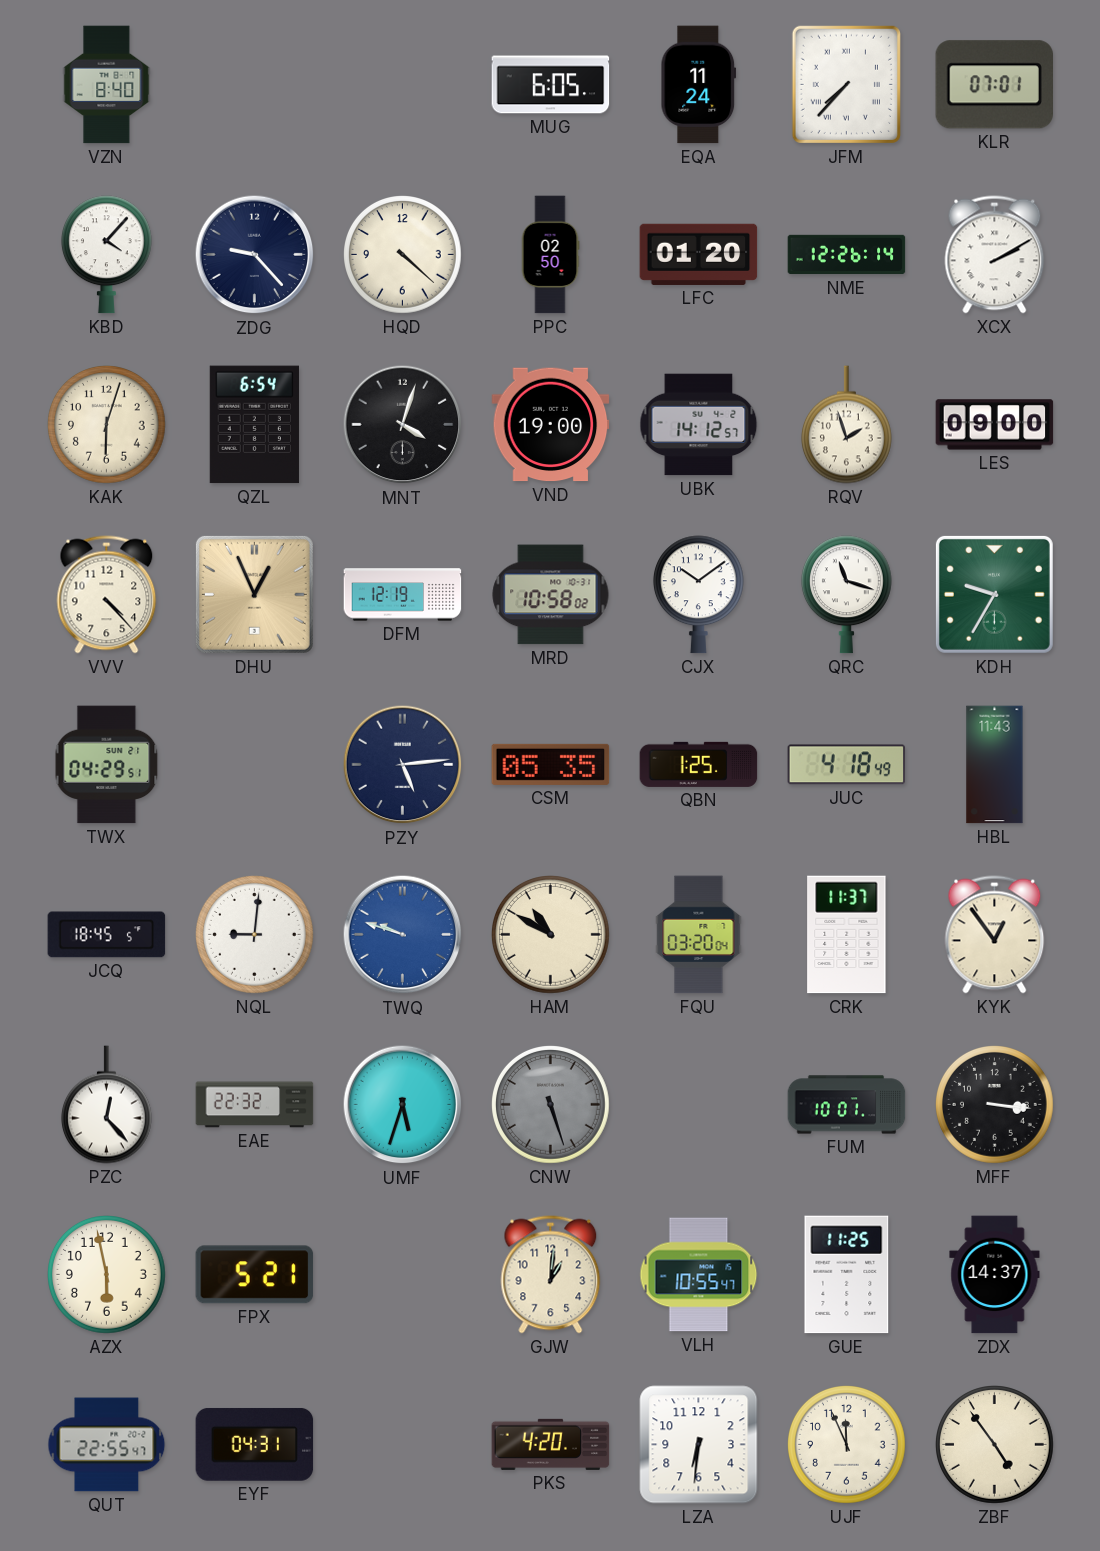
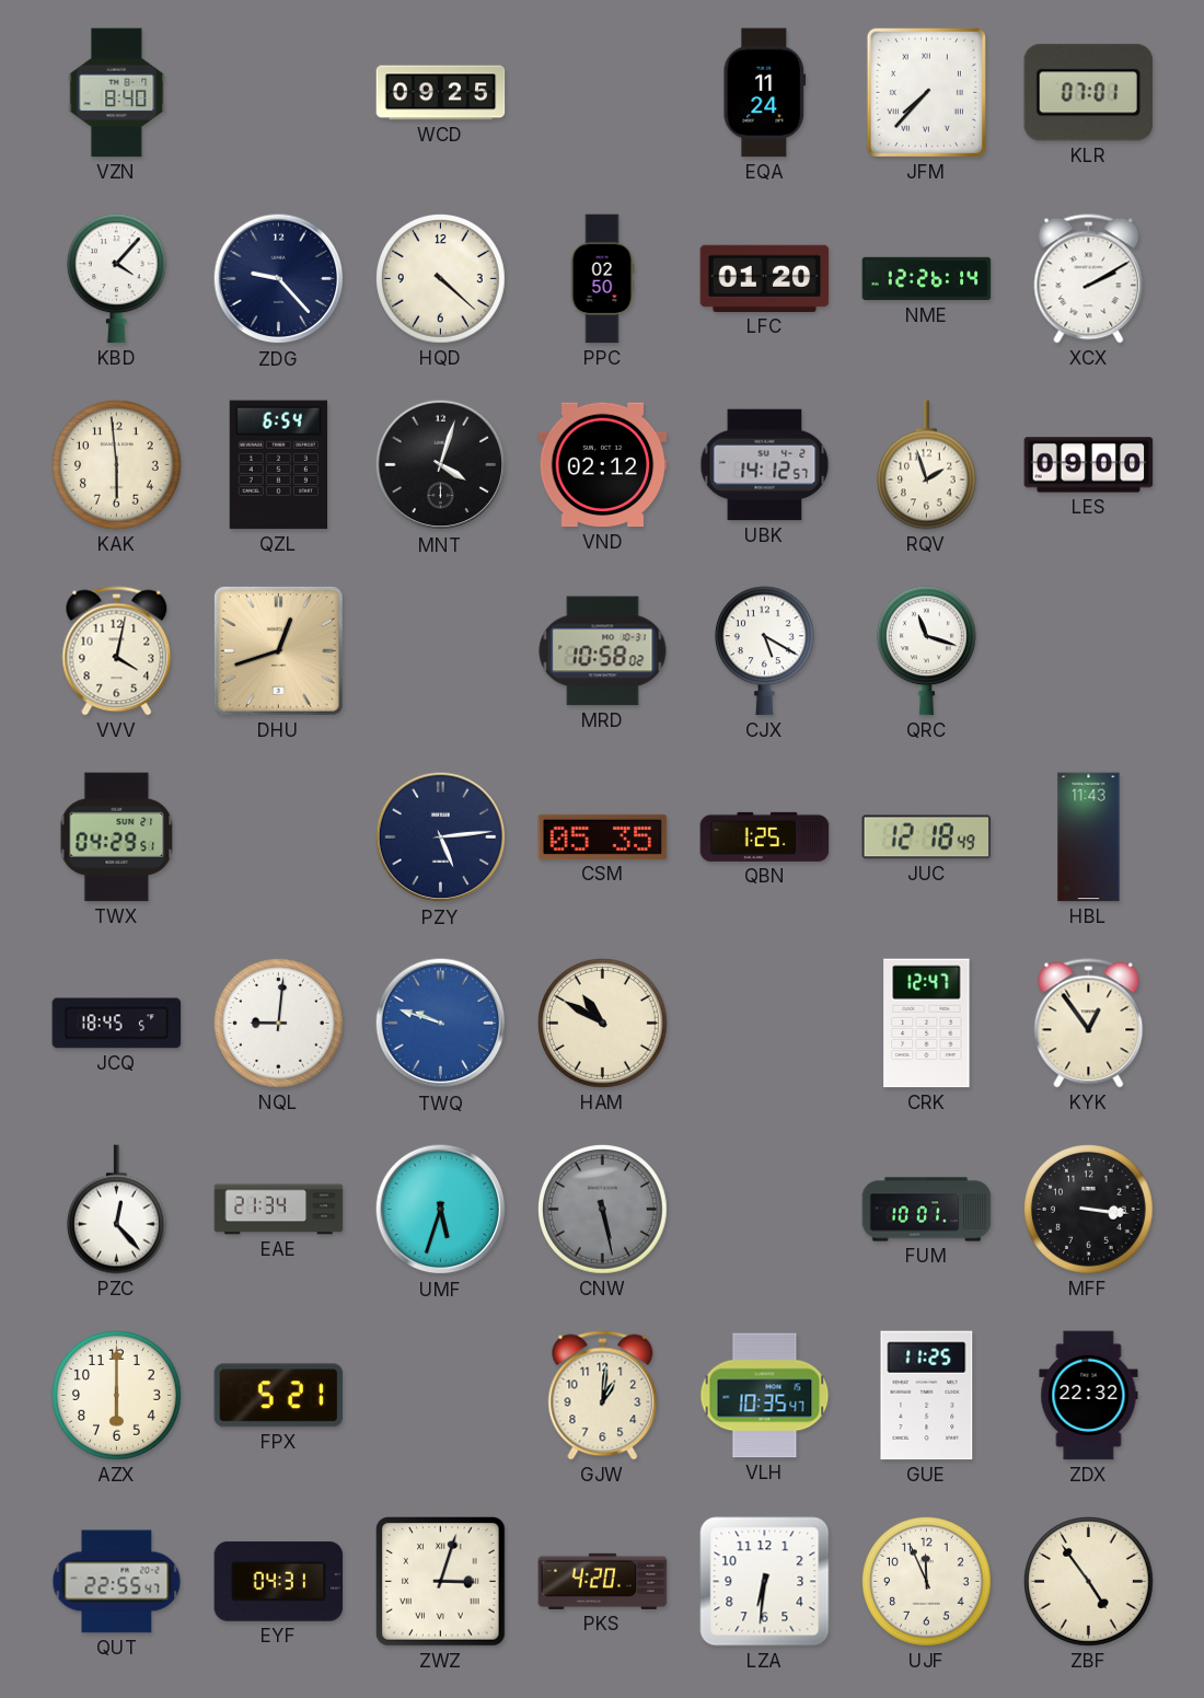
WCD: none -> 09:25
MUG: 6:05 -> none
KAK: 6:03 -> 5:59
VND: 19:00 -> 02:12
VVV: 4:23 -> 4:02
DHU: 12:56 -> 12:42
DFM: 12:19 -> none
CJX: 10:09 -> 5:20
KDH: 9:35 -> none
JUC: 4:18 -> 12:18
FQU: 03:20 -> none
CRK: 11:37 -> 12:47
EAE: 22:32 -> 21:34
CNW: 5:27 -> 5:28
AZX: 5:58 -> 6:00
VLH: 10:55 -> 10:35
ZDX: 14:37 -> 22:32
ZWZ: none -> 3:03
